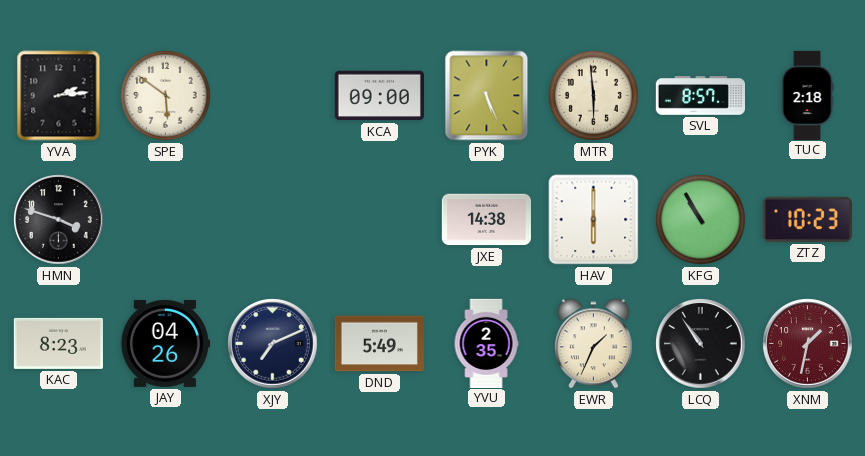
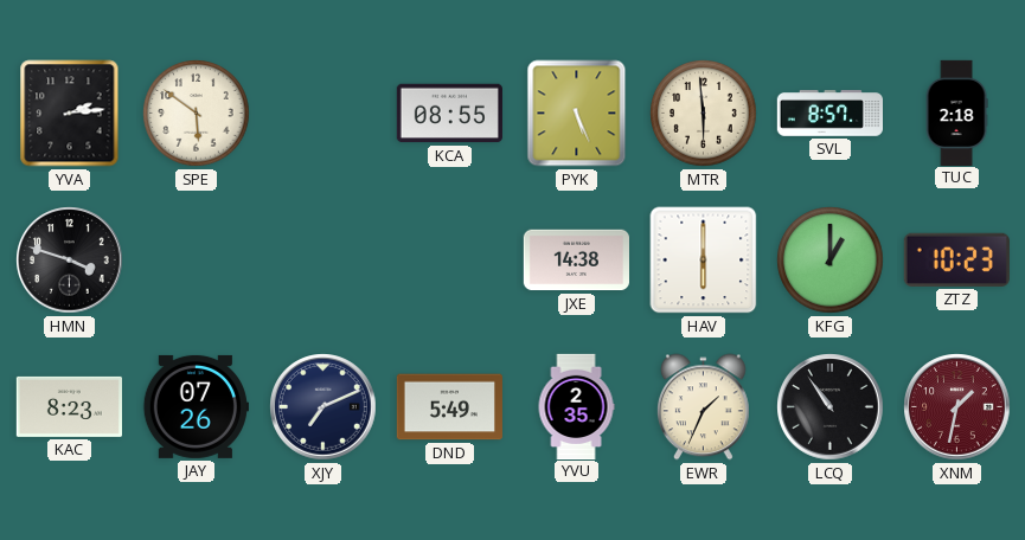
KCA: 09:00 -> 08:55
KFG: 10:55 -> 1:00
JAY: 04:26 -> 07:26
